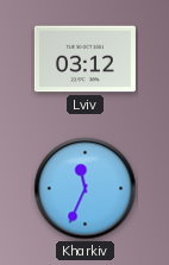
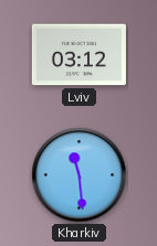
Kharkiv: 11:34 -> 11:29
